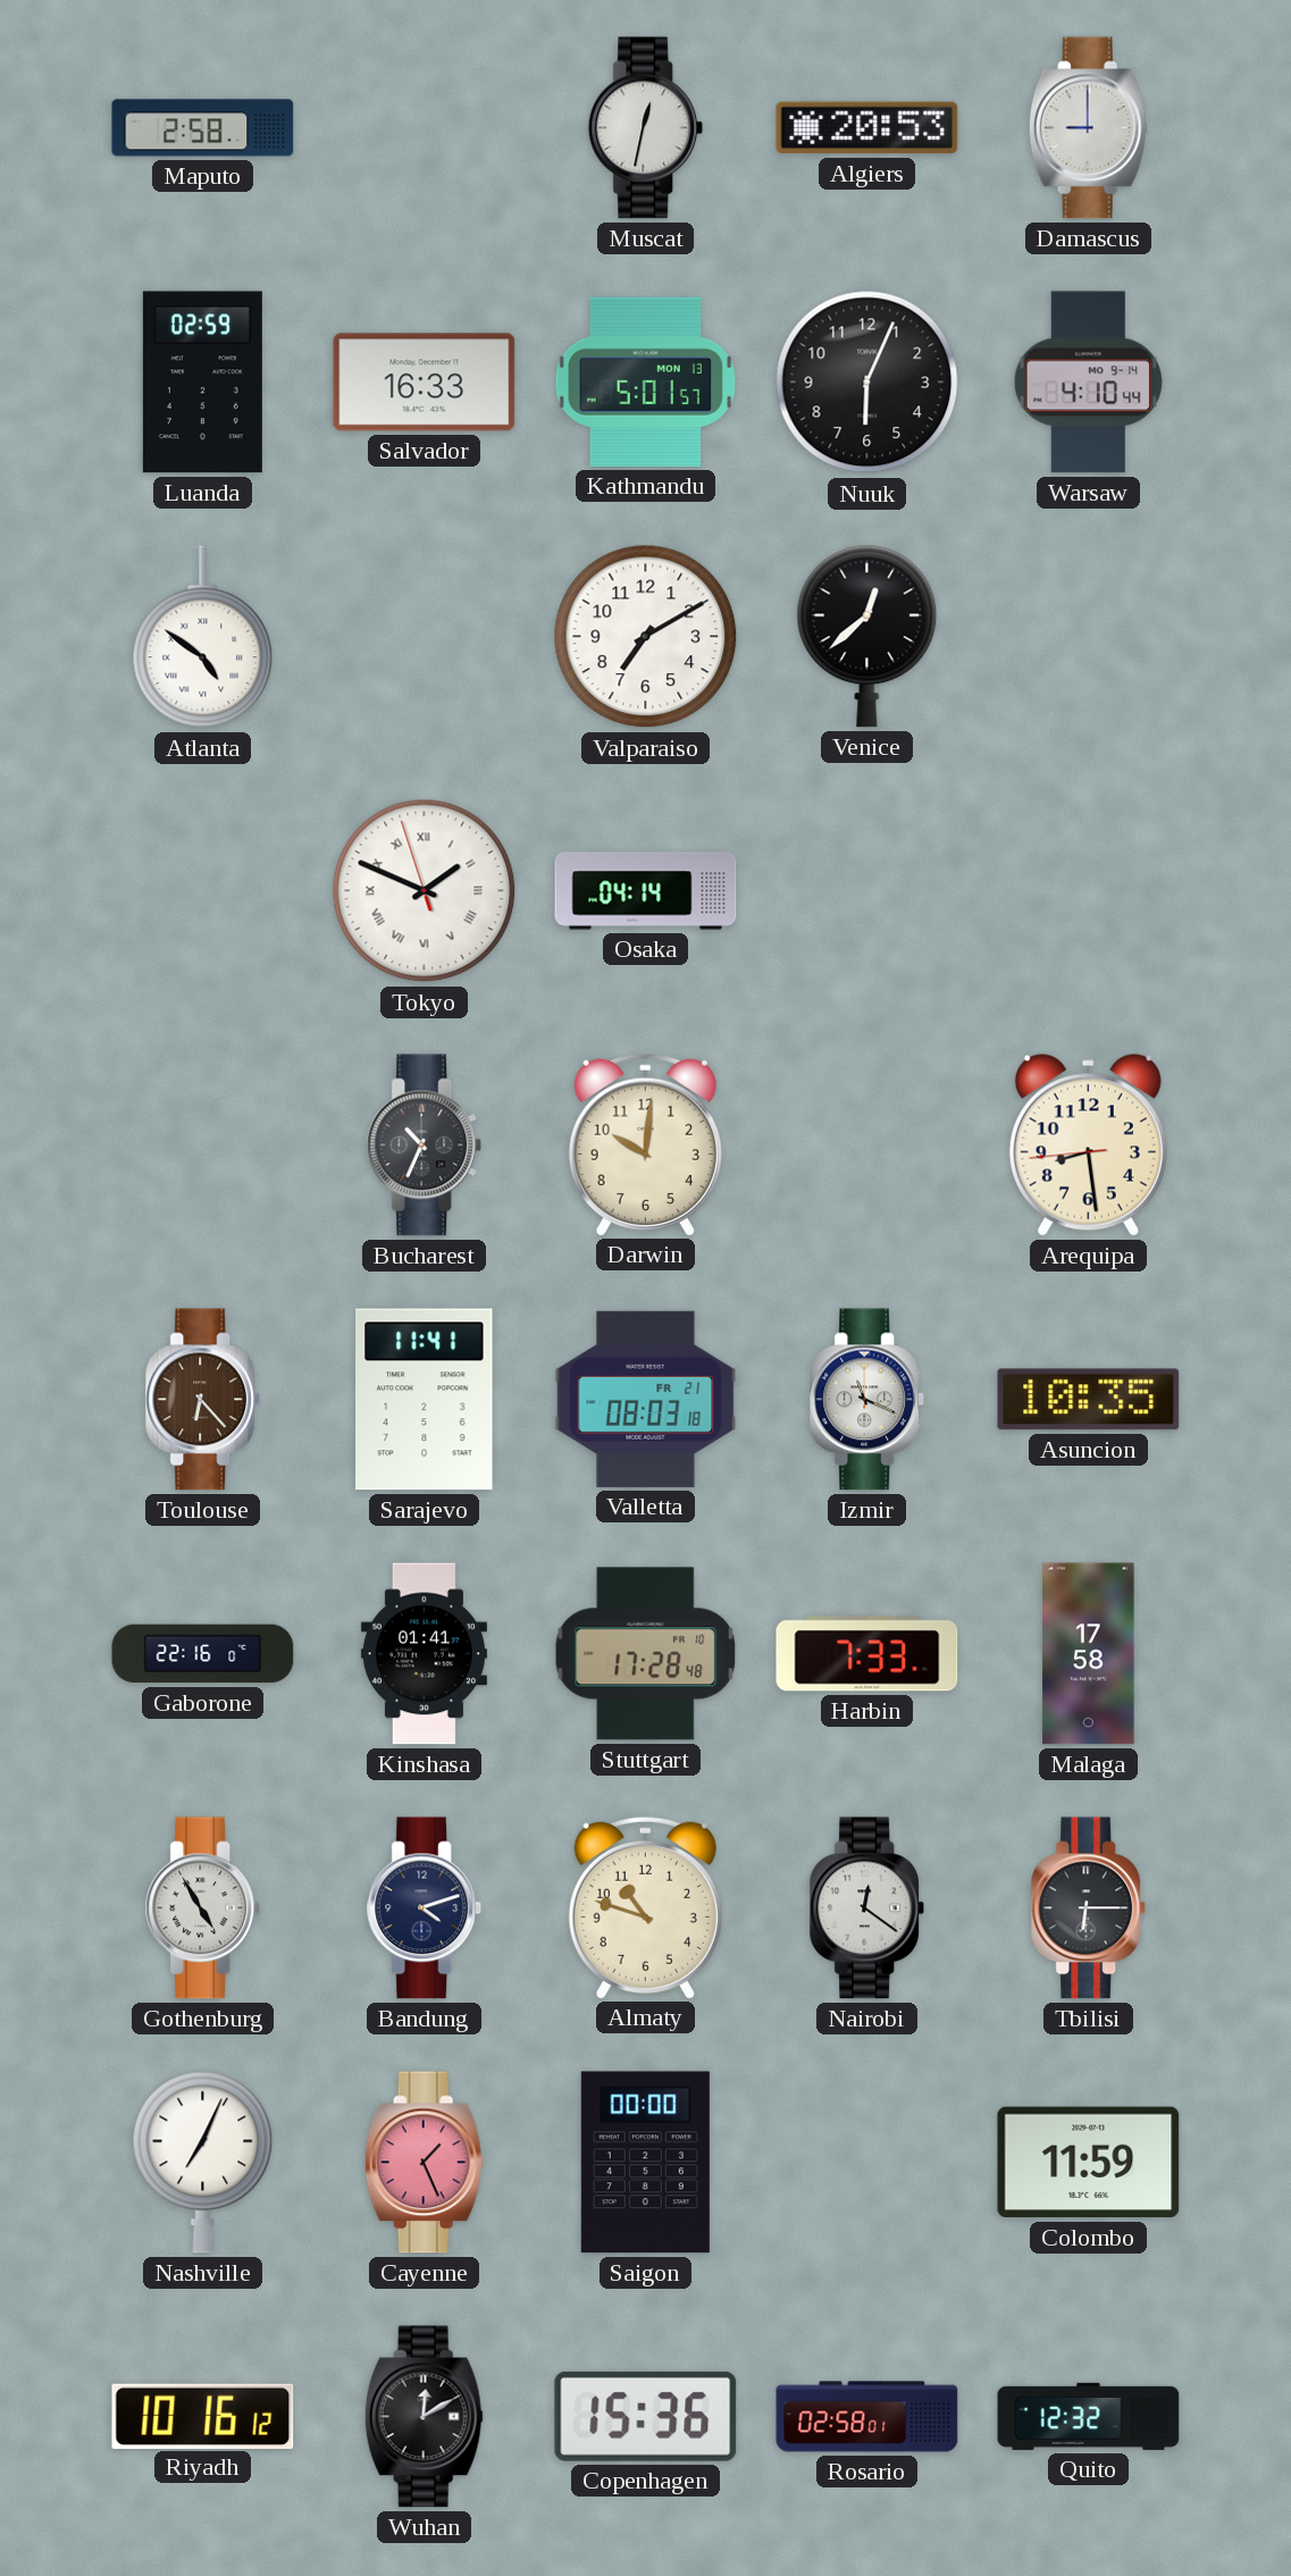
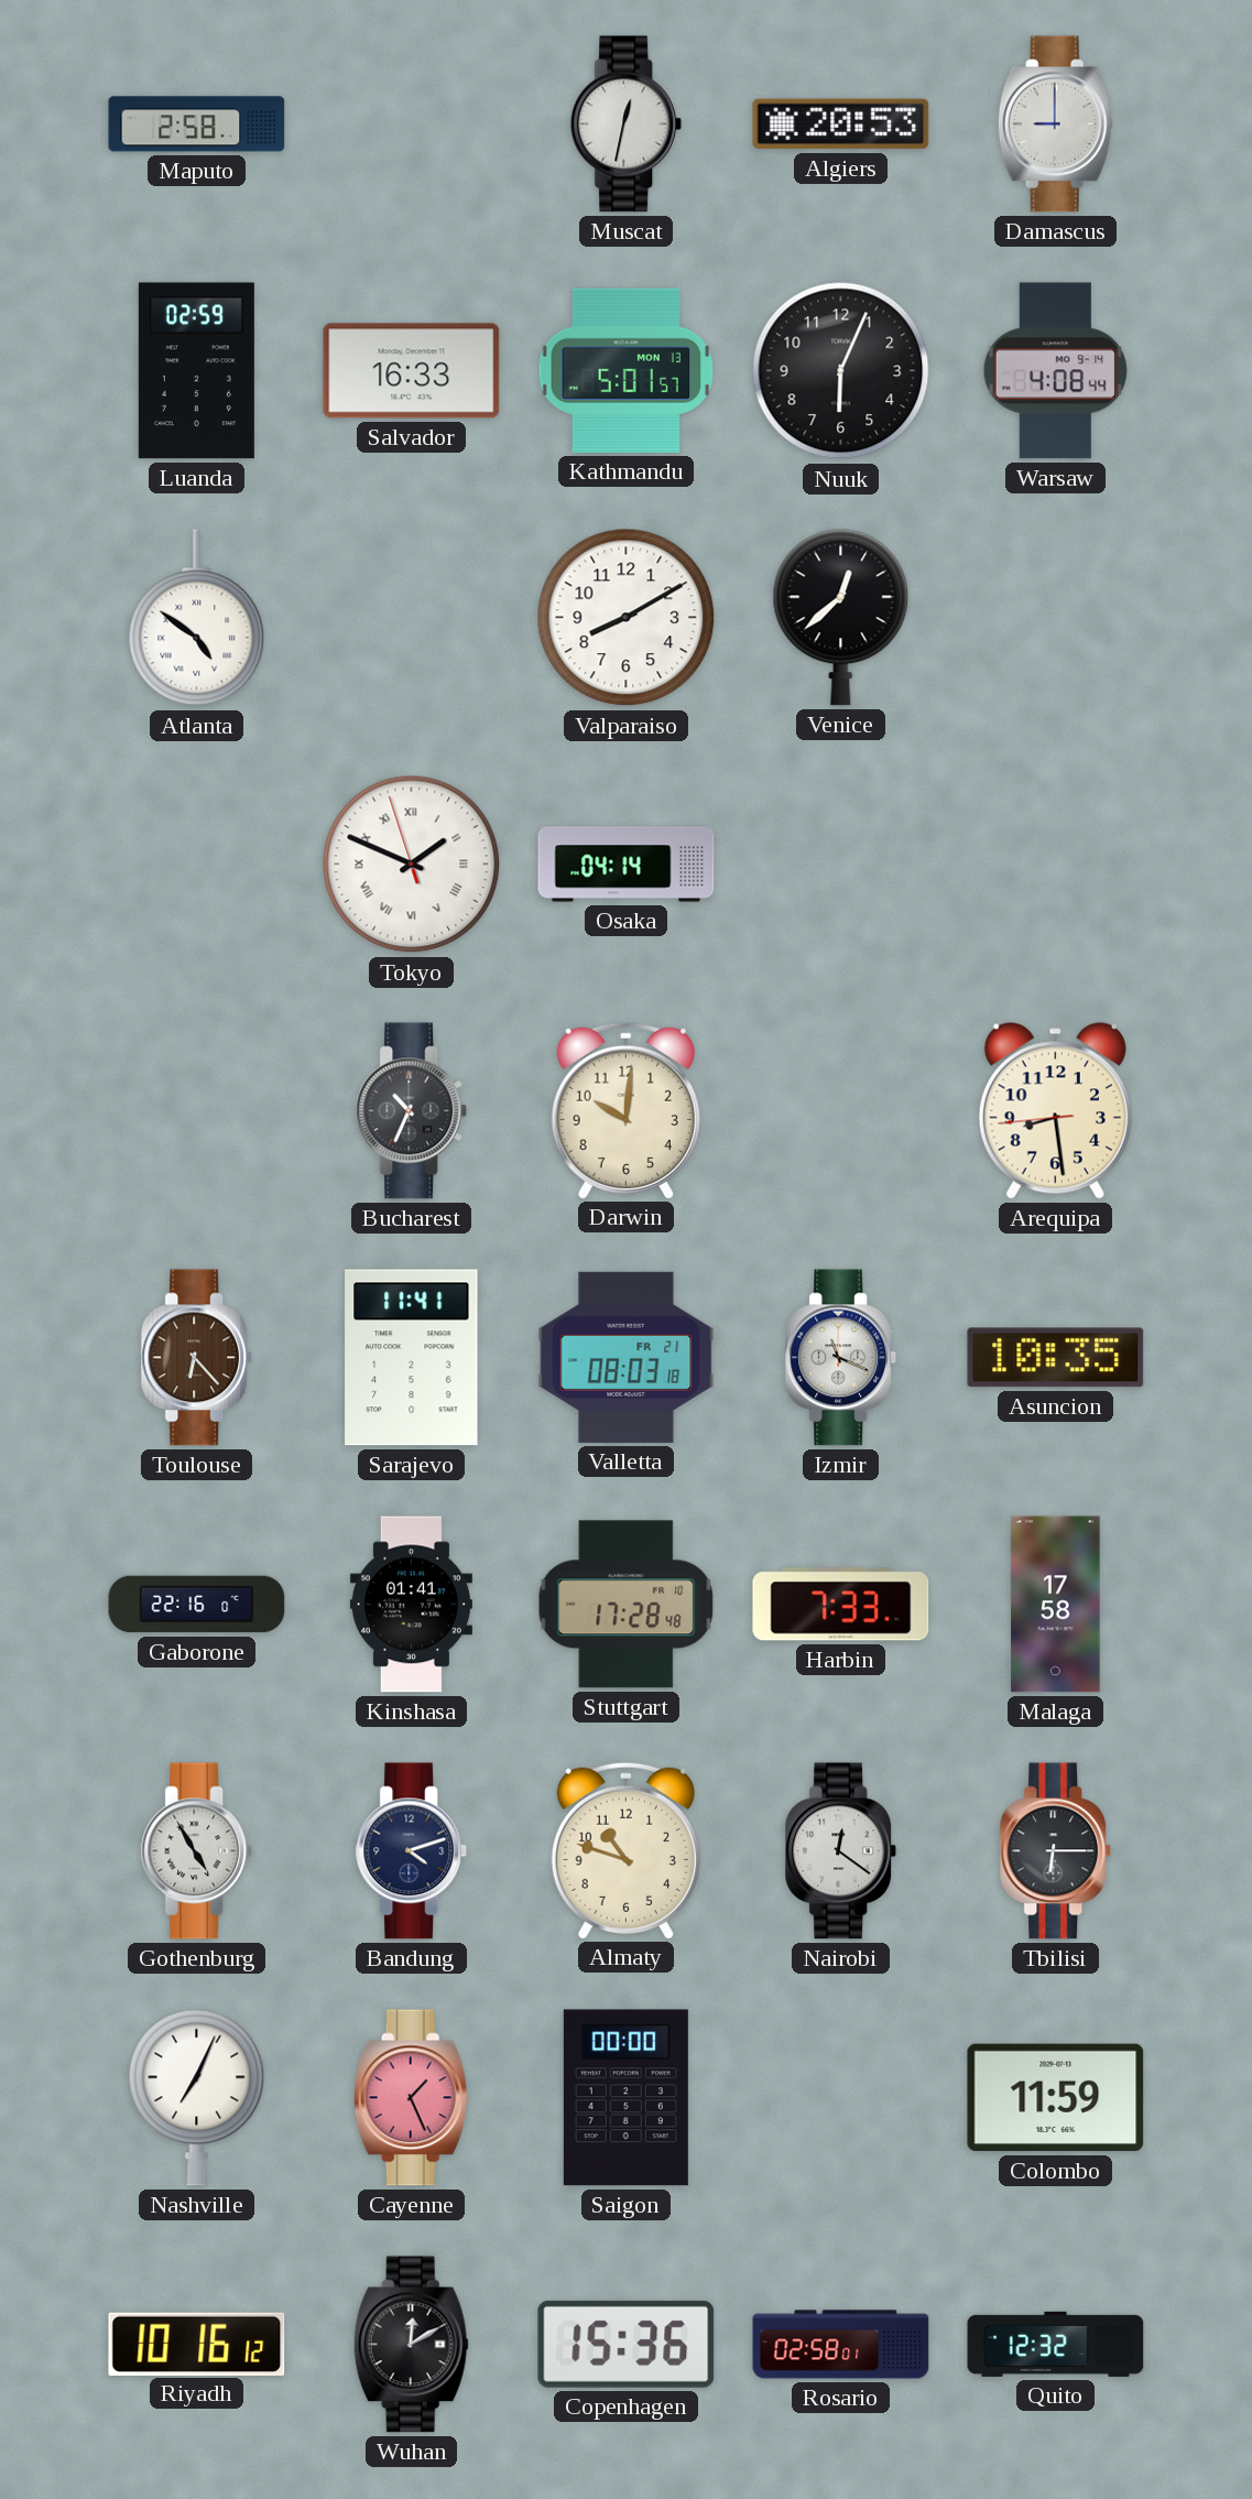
Warsaw: 4:10 -> 4:08
Valparaiso: 7:10 -> 8:10
